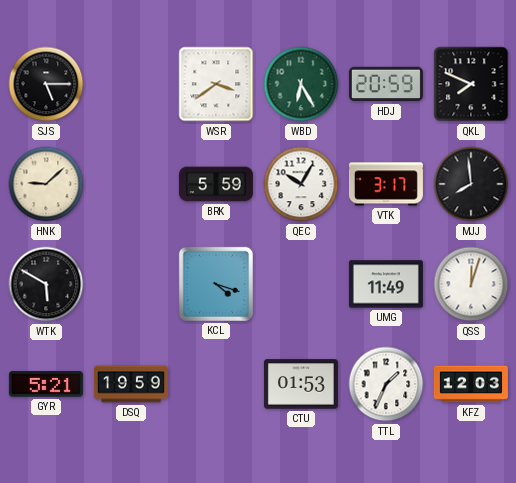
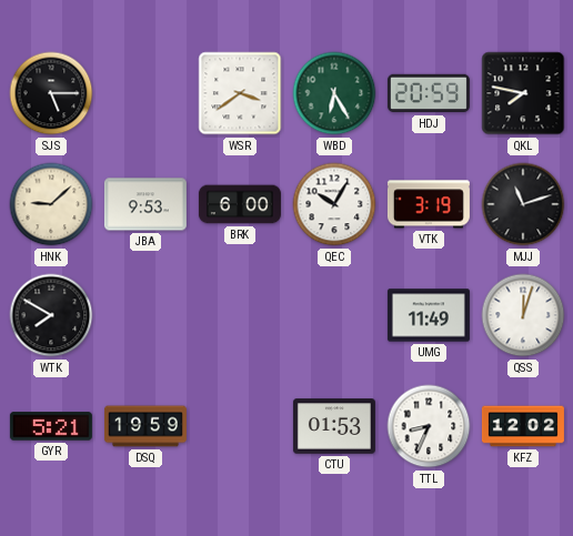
QKL: 7:49 -> 7:47
JBA: none -> 9:53
BRK: 5:59 -> 6:00
VTK: 3:17 -> 3:19
MJJ: 7:59 -> 11:12
WTK: 5:50 -> 7:50
KCL: 4:18 -> none
TTL: 1:34 -> 8:34
KFZ: 12:03 -> 12:02
